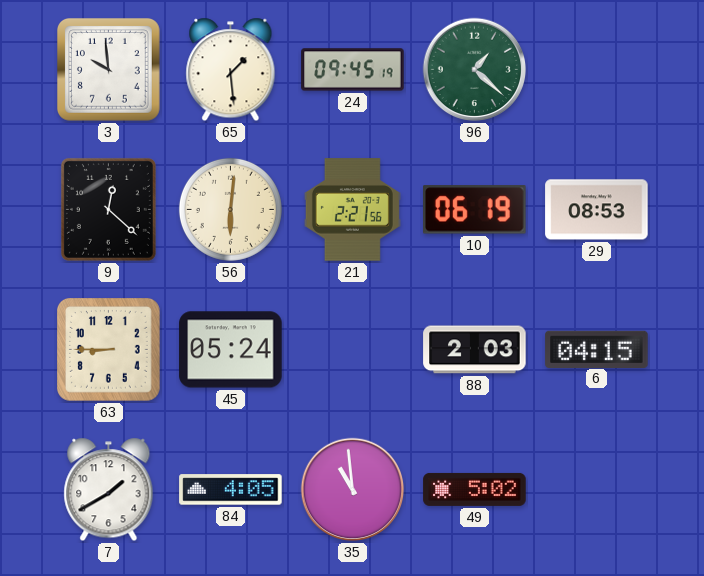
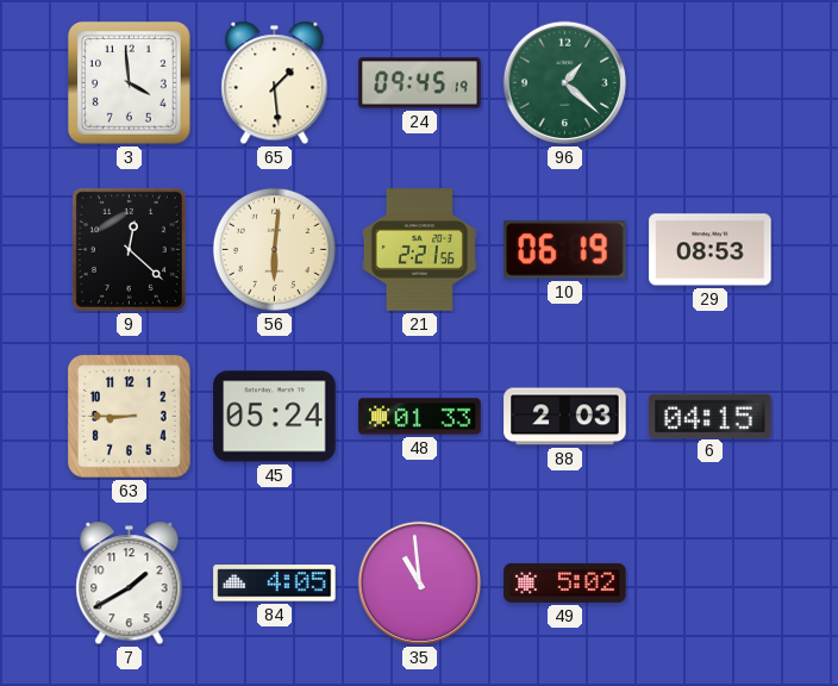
3: 9:59 -> 3:59
48: none -> 01:33
